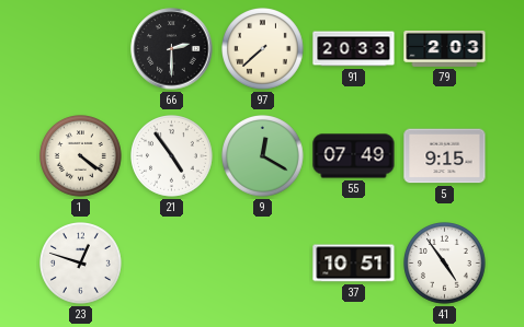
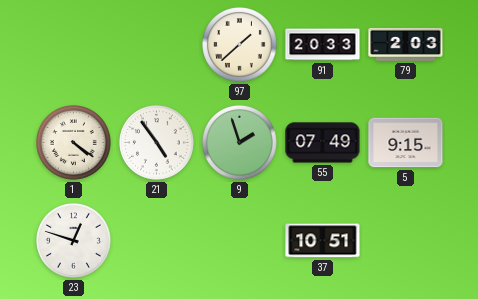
66: 2:30 -> none
97: 7:38 -> 1:38
9: 12:20 -> 1:57
41: 4:54 -> none
